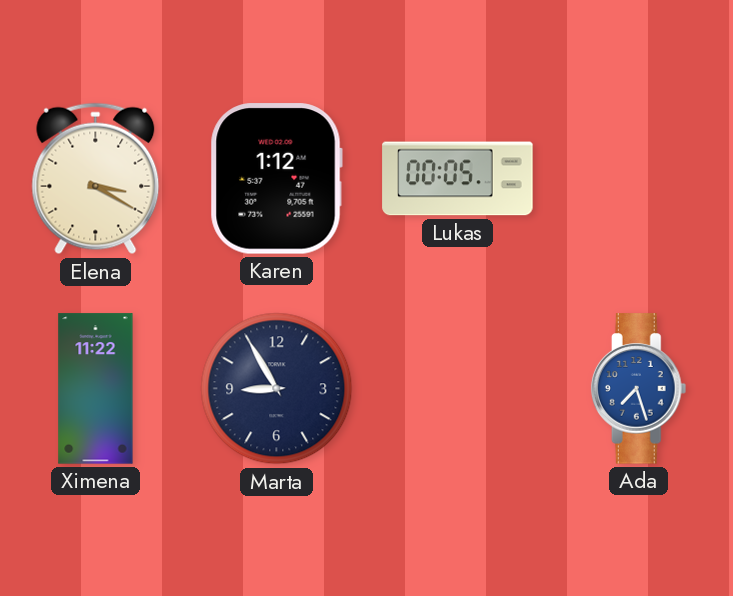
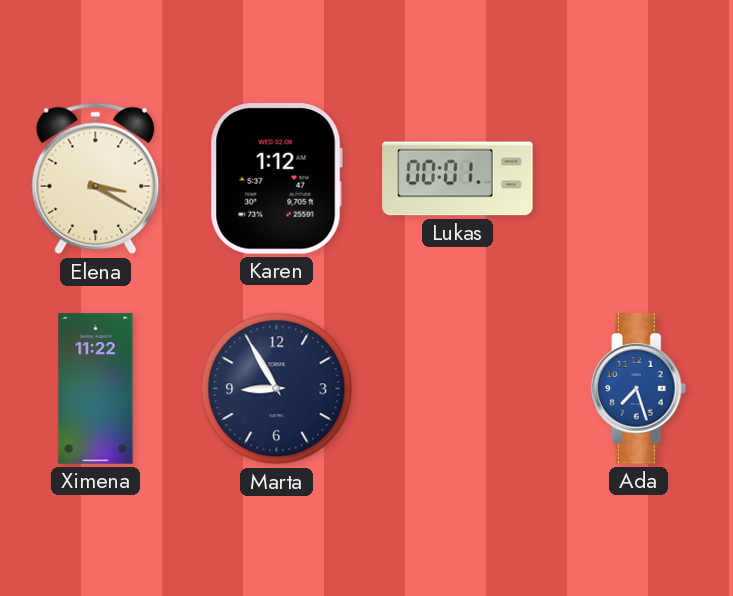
Lukas: 00:05 -> 00:01
